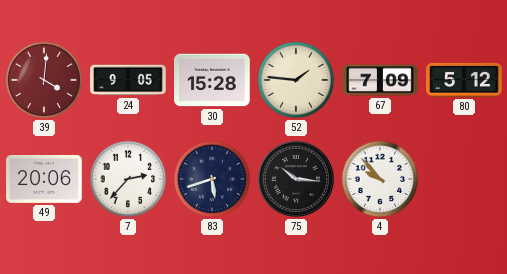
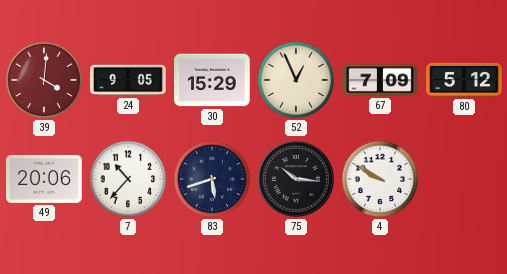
30: 15:28 -> 15:29
52: 1:46 -> 12:56
7: 2:37 -> 10:37
4: 9:53 -> 9:50
